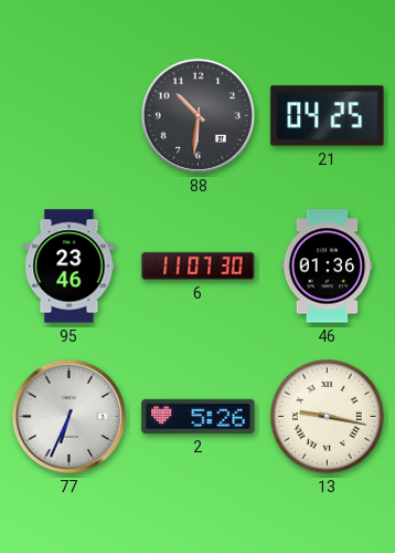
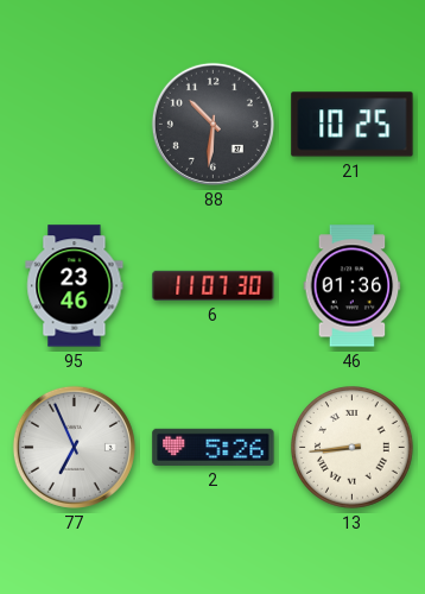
21: 04:25 -> 10:25
77: 6:34 -> 6:56
13: 9:17 -> 8:44
